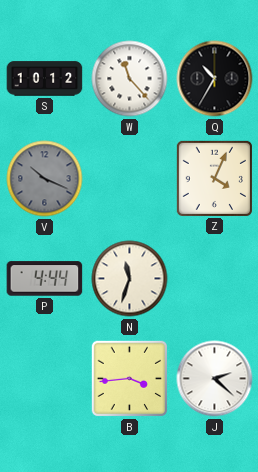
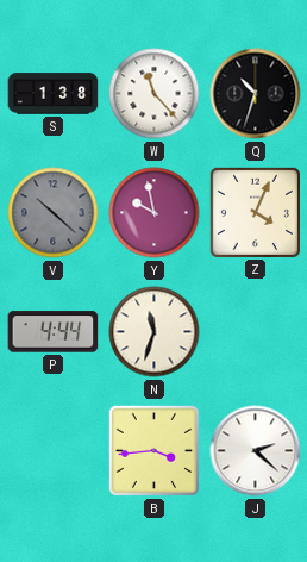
S: 10:12 -> 1:38
Q: 10:35 -> 10:33
V: 10:19 -> 10:22
Y: none -> 9:58
